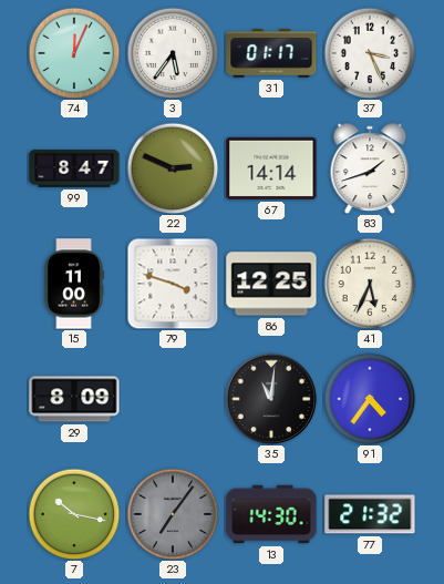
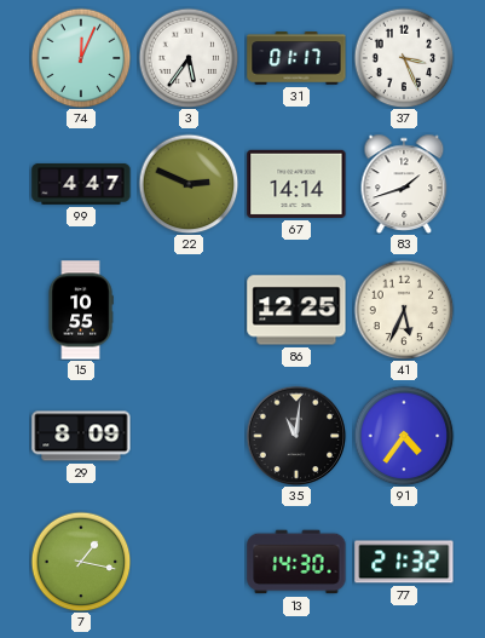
99: 8:47 -> 4:47
15: 11:00 -> 10:55
79: 3:48 -> none
7: 10:17 -> 1:17
23: 7:06 -> none
